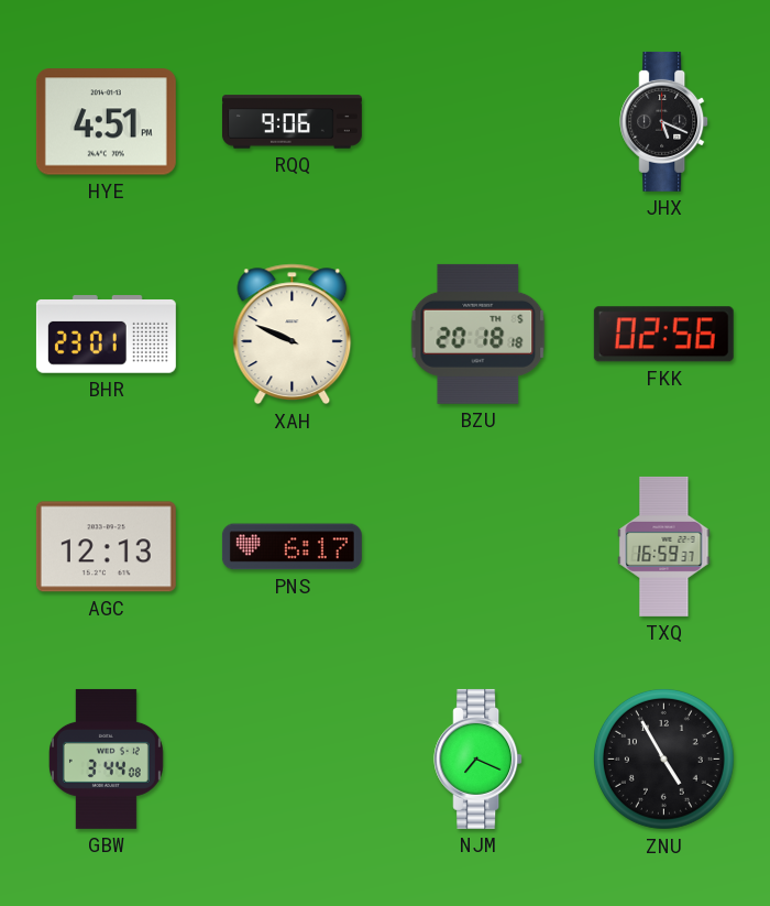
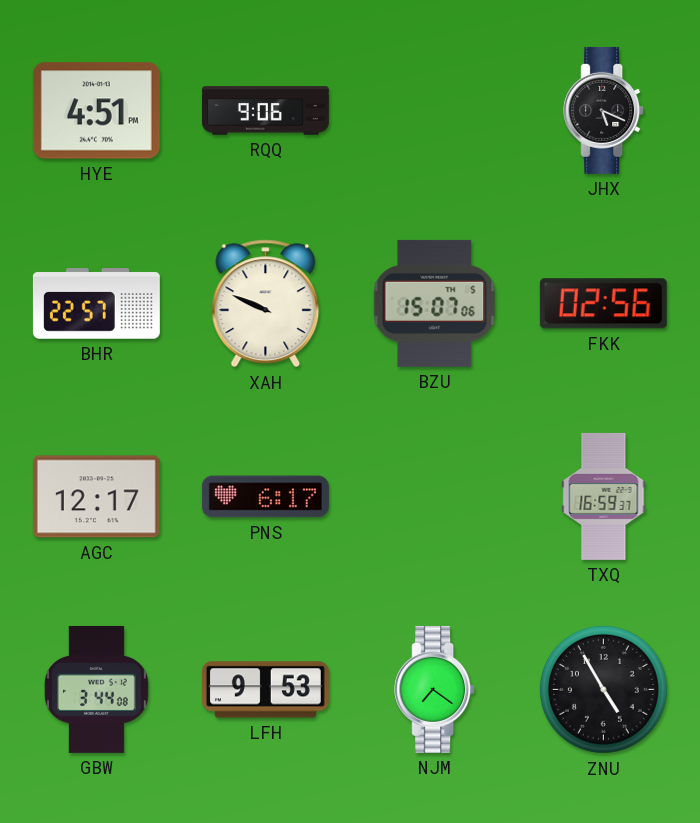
BHR: 23:01 -> 22:57
BZU: 20:18 -> 15:07
AGC: 12:13 -> 12:17
LFH: none -> 9:53
NJM: 7:19 -> 7:21
